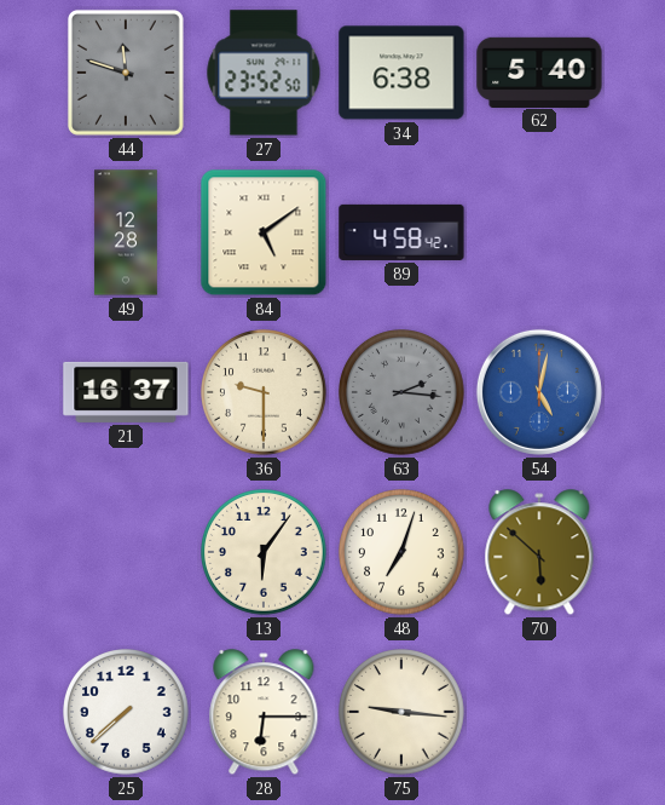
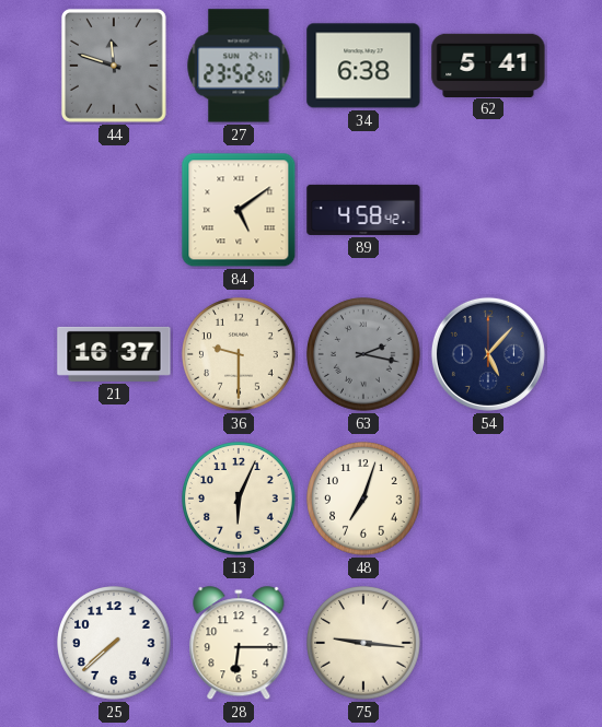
62: 5:40 -> 5:41
49: 12:28 -> none
63: 2:16 -> 2:17
54: 5:02 -> 5:07
54 dial: blue -> navy
13: 6:06 -> 6:04
70: 5:52 -> none
